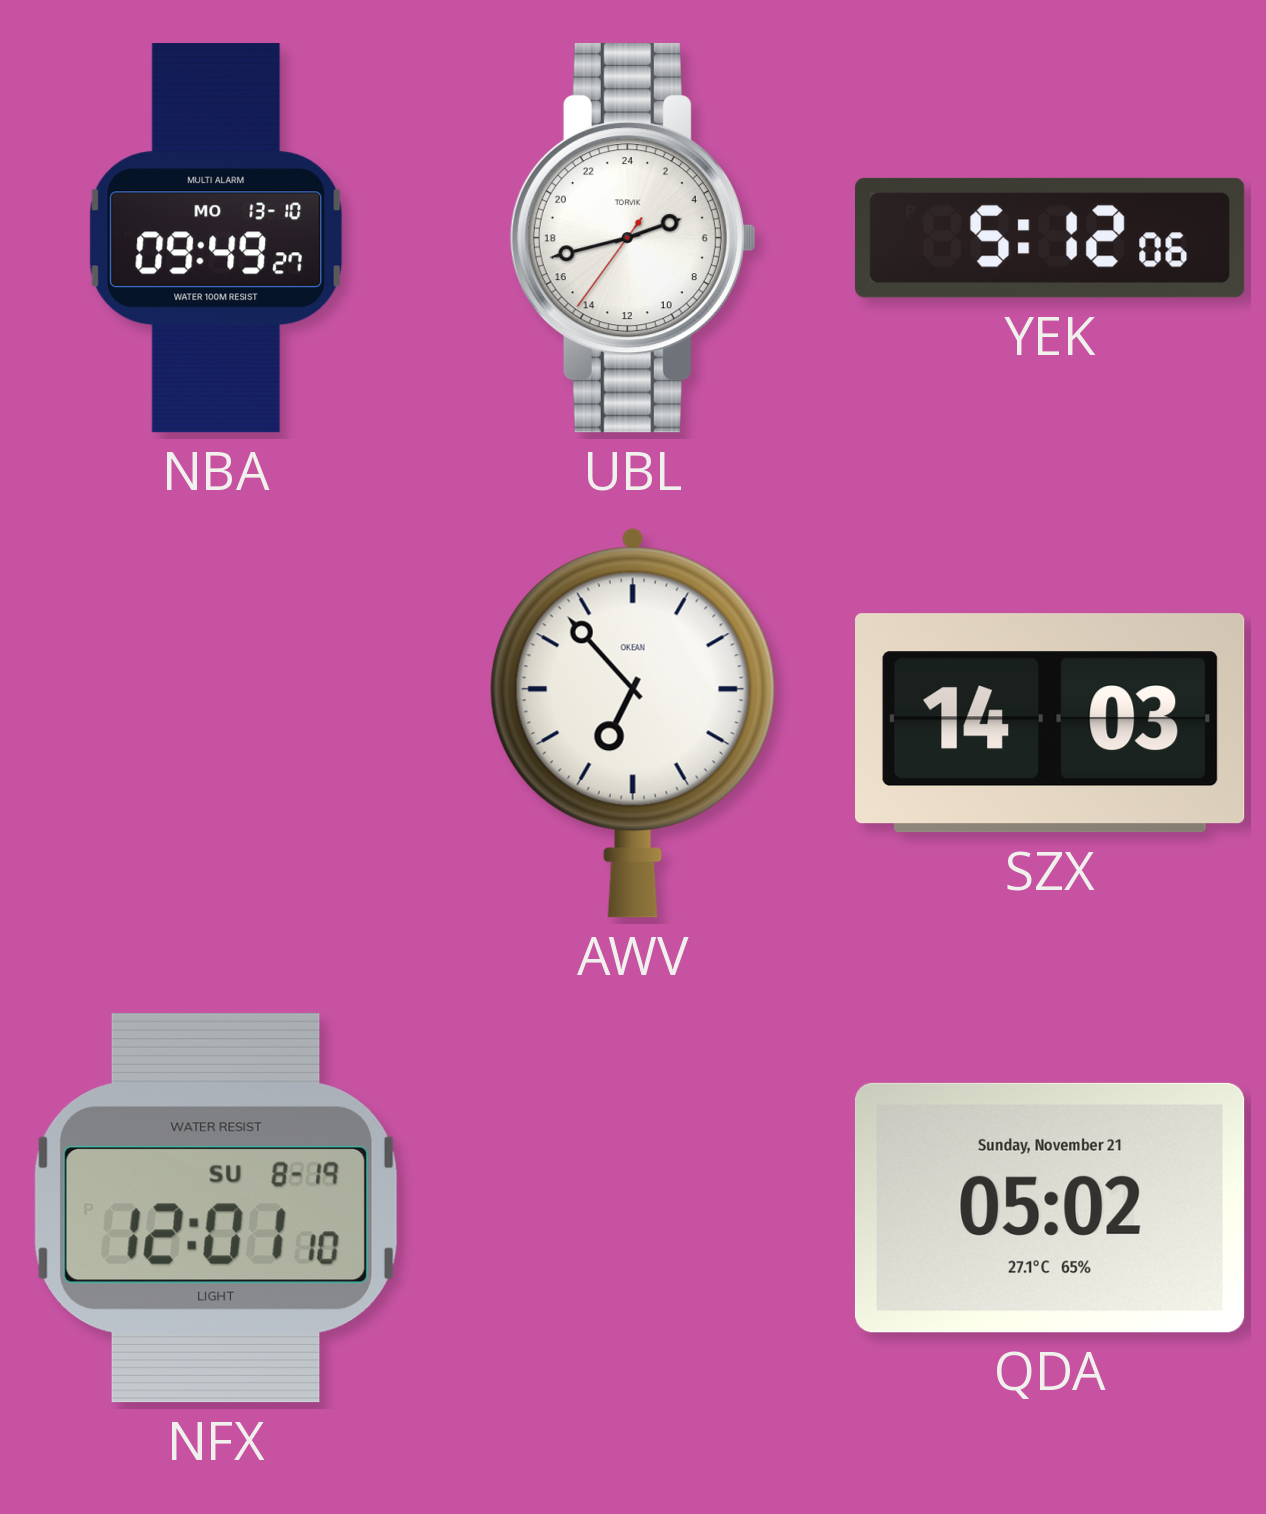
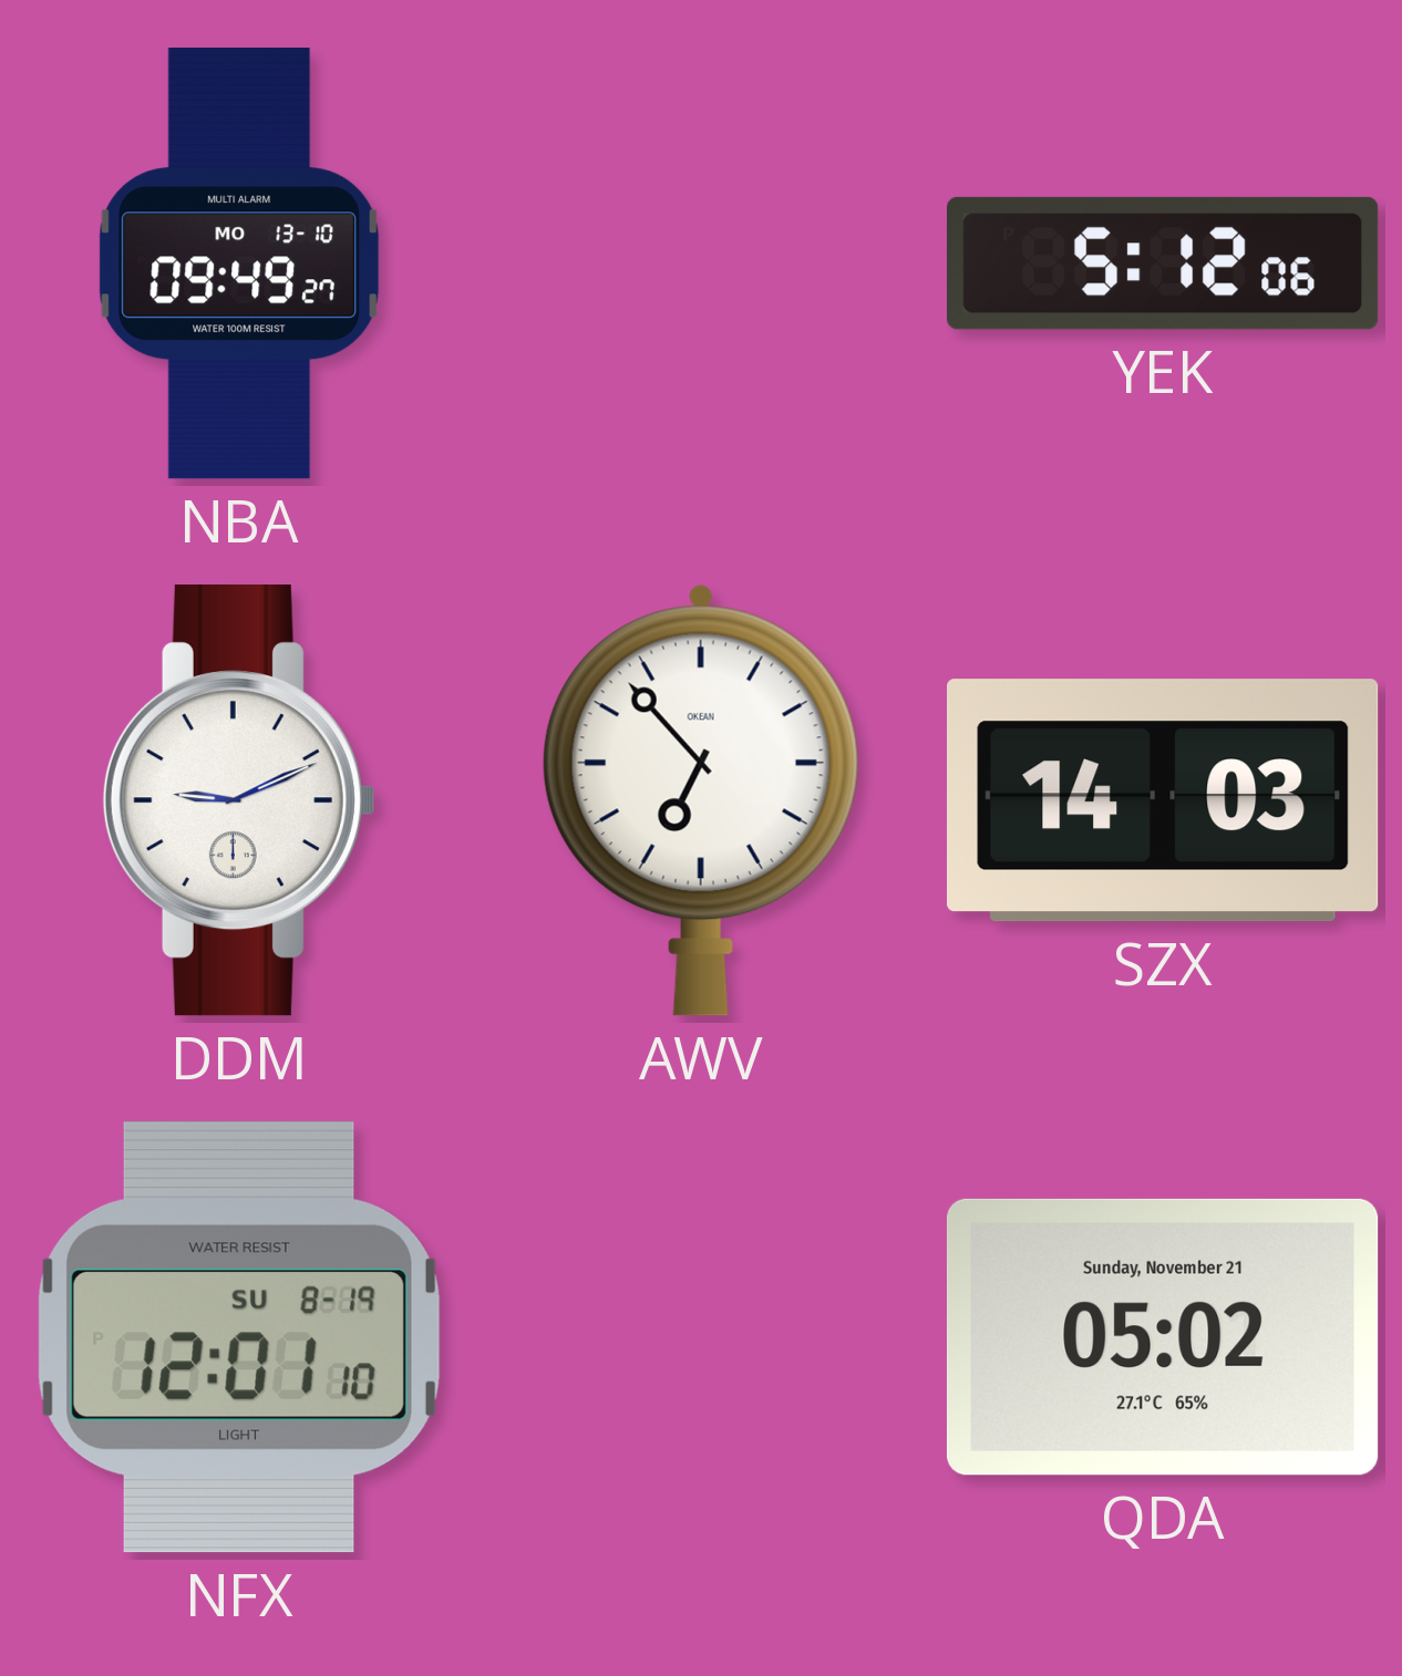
UBL: 4:42 -> none
DDM: none -> 9:11
